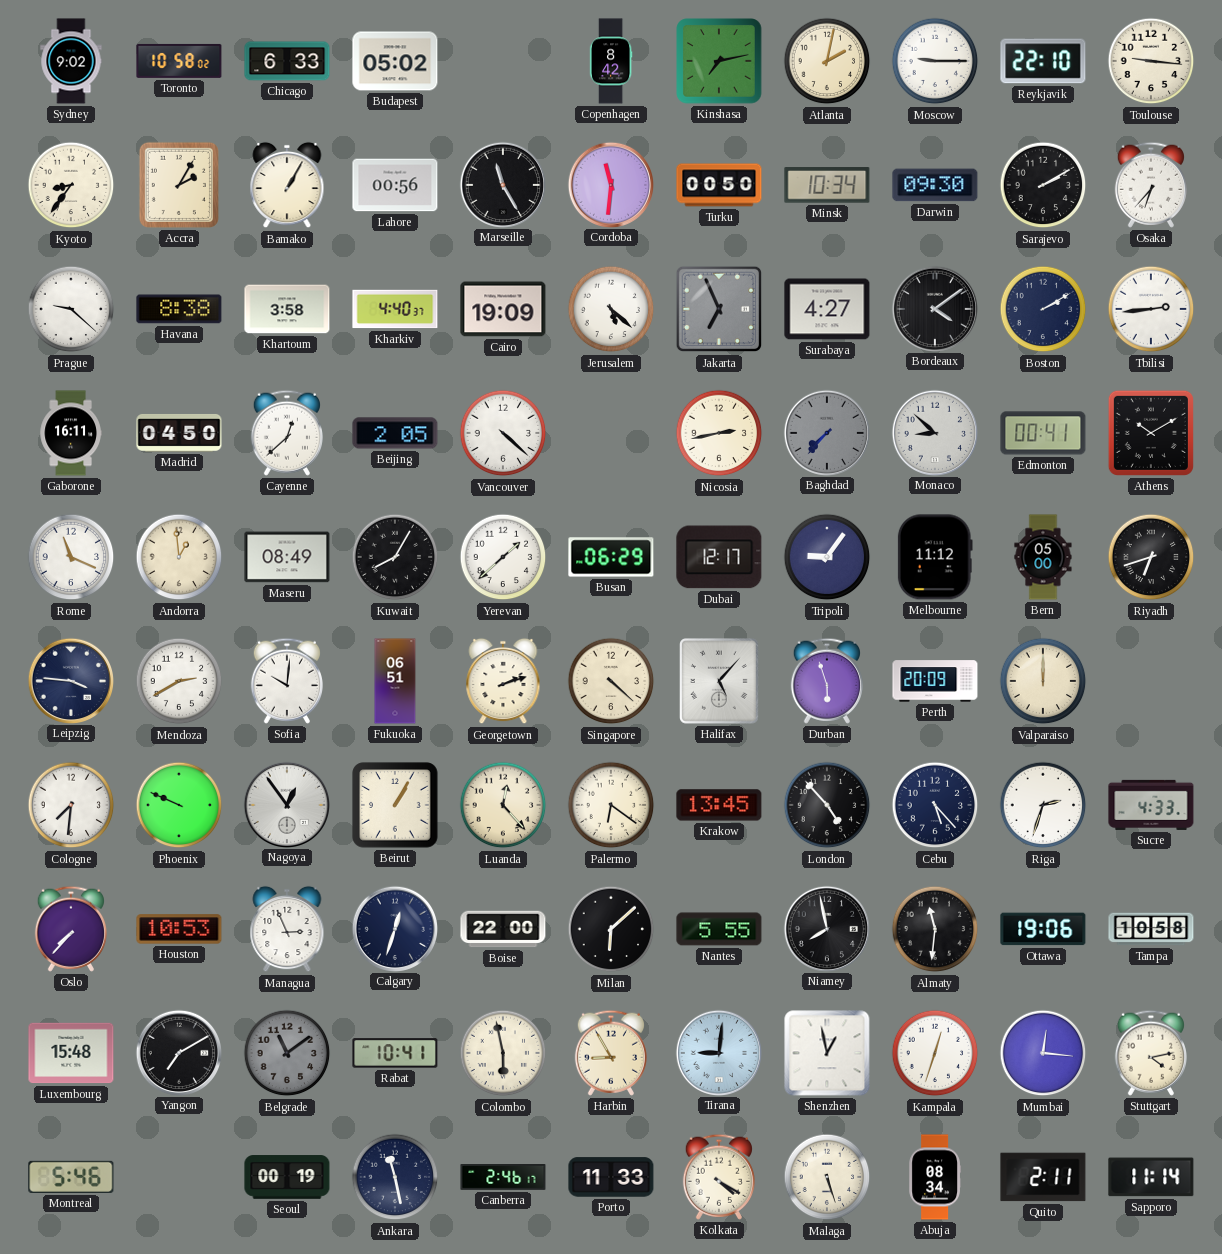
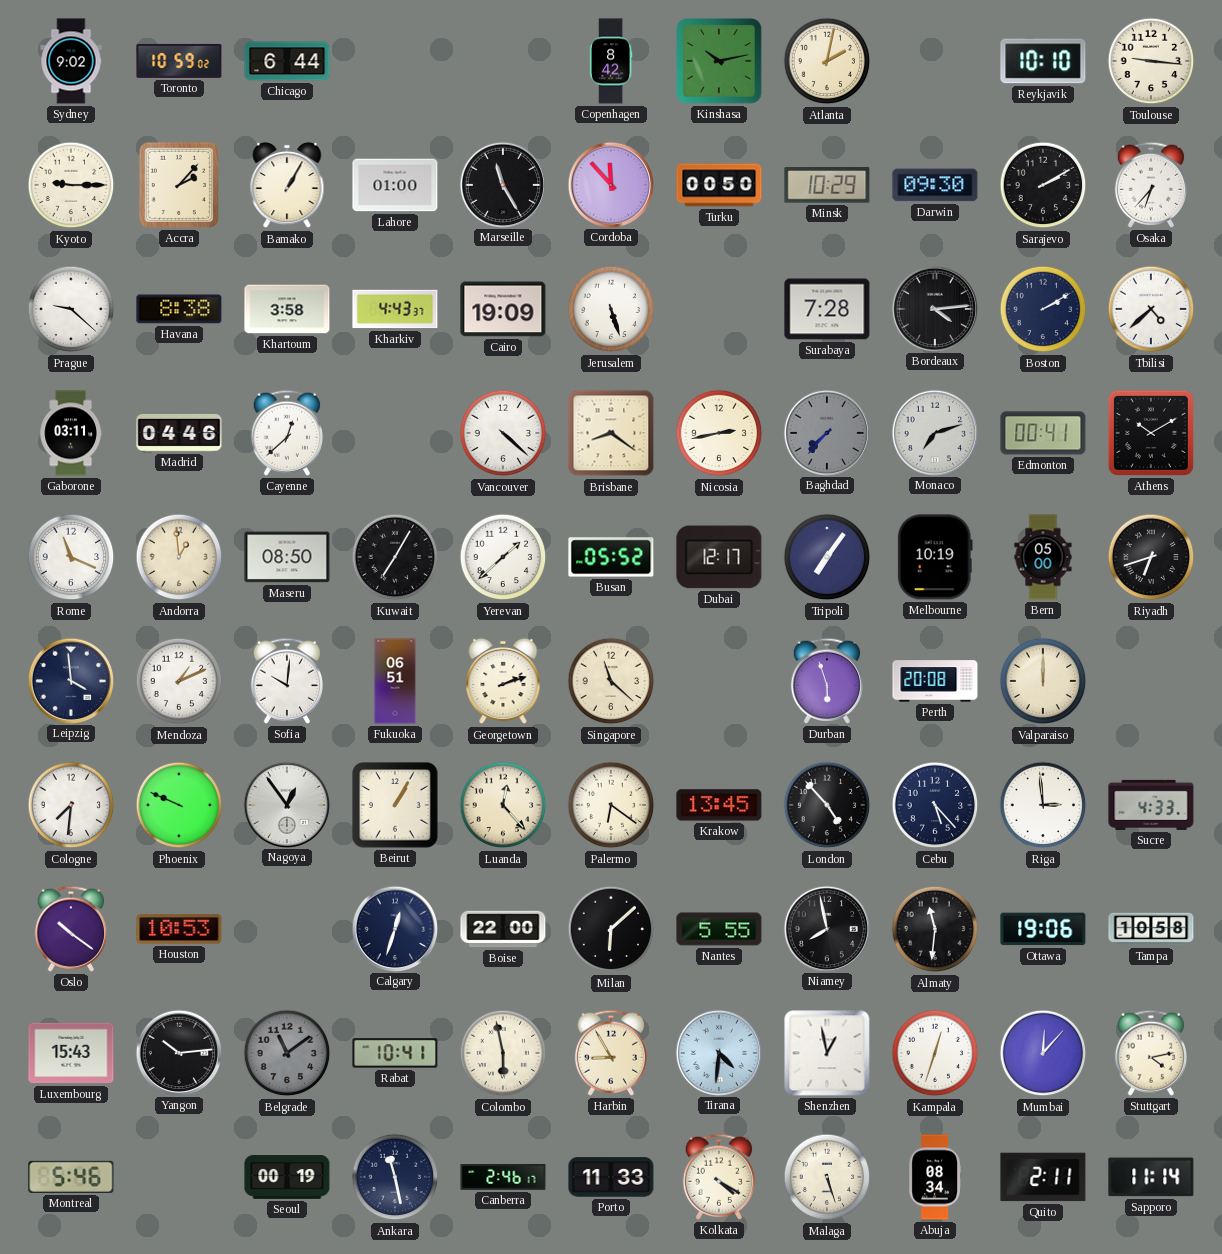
Toronto: 10:58 -> 10:59
Chicago: 6:33 -> 6:44
Budapest: 05:02 -> none
Kinshasa: 7:13 -> 10:13
Moscow: 9:15 -> none
Reykjavik: 22:10 -> 10:10
Kyoto: 8:36 -> 9:15
Accra: 2:05 -> 2:07
Lahore: 00:56 -> 01:00
Cordoba: 11:31 -> 11:53
Minsk: 10:34 -> 10:29
Kharkiv: 4:40 -> 4:43
Jerusalem: 5:22 -> 5:27
Jakarta: 6:56 -> none
Surabaya: 4:27 -> 7:28
Bordeaux: 4:09 -> 4:14
Tbilisi: 2:44 -> 4:38
Gaborone: 16:11 -> 03:11
Madrid: 04:50 -> 04:46
Beijing: 2:05 -> none
Brisbane: none -> 8:21
Monaco: 8:52 -> 7:12
Maseru: 08:49 -> 08:50
Kuwait: 8:05 -> 7:05
Busan: 06:29 -> 05:52
Tripoli: 9:06 -> 7:06
Melbourne: 11:12 -> 10:19
Leipzig: 3:46 -> 3:59
Mendoza: 2:40 -> 1:11
Singapore: 4:22 -> 11:22
Halifax: 5:07 -> none
Perth: 20:09 -> 20:08
Riga: 2:33 -> 2:59
Oslo: 7:37 -> 10:21
Managua: 2:56 -> none
Luxembourg: 15:48 -> 15:43
Yangon: 7:10 -> 10:14
Tirana: 9:01 -> 4:31
Mumbai: 12:16 -> 12:07
